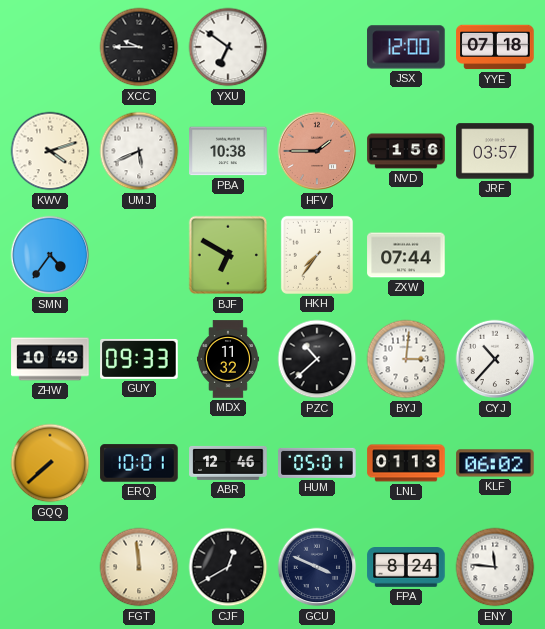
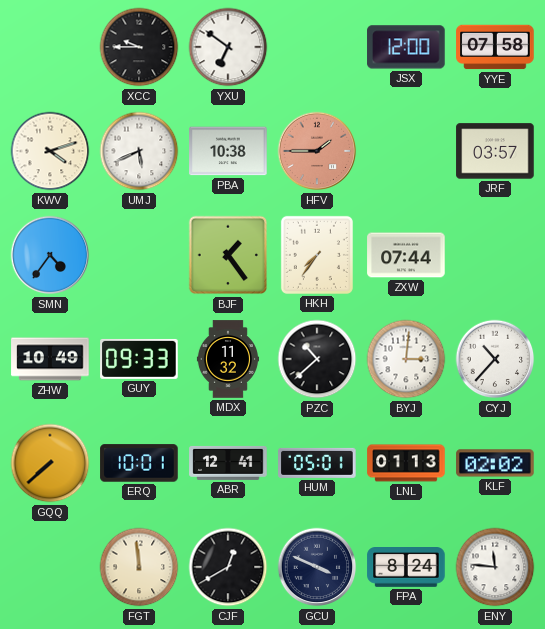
YYE: 07:18 -> 07:58
NVD: 1:56 -> none
BJF: 6:50 -> 1:24
ABR: 12:46 -> 12:41
KLF: 06:02 -> 02:02
